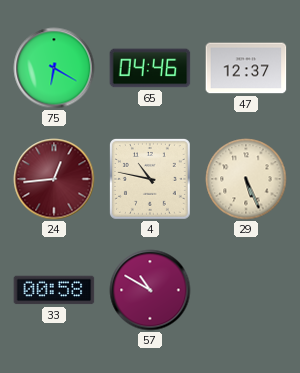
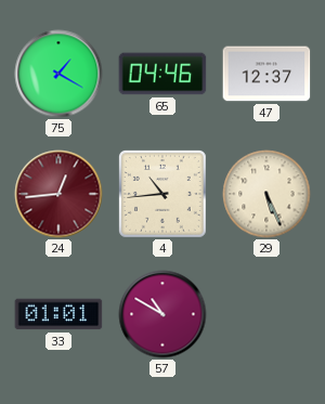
75: 6:20 -> 1:20
4: 10:47 -> 10:44
33: 00:58 -> 01:01
